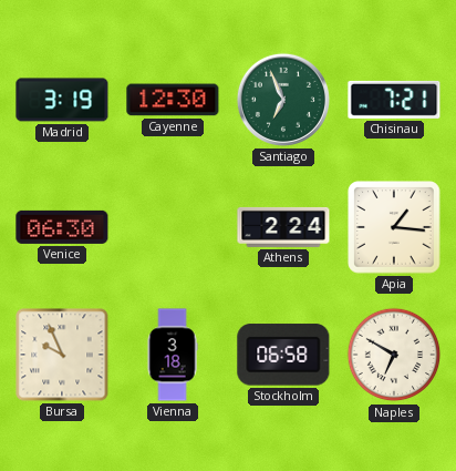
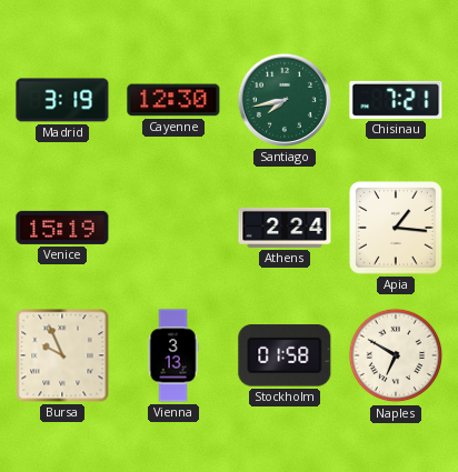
Santiago: 6:56 -> 7:43
Venice: 06:30 -> 15:19
Vienna: 3:18 -> 3:13
Stockholm: 06:58 -> 01:58
